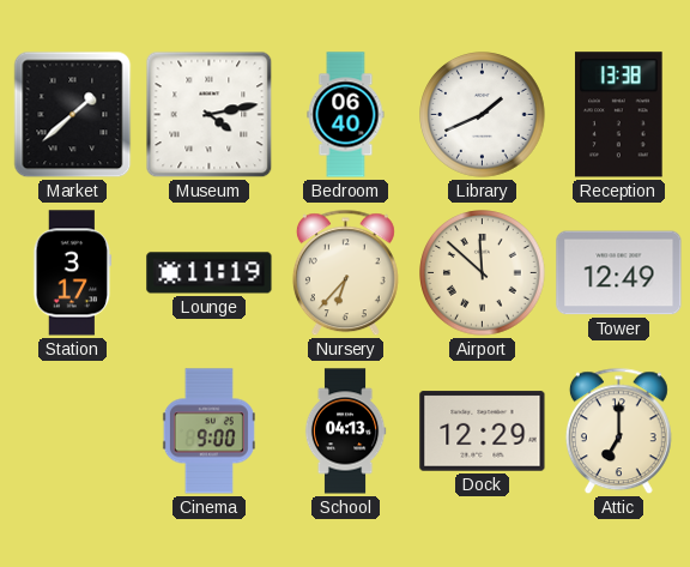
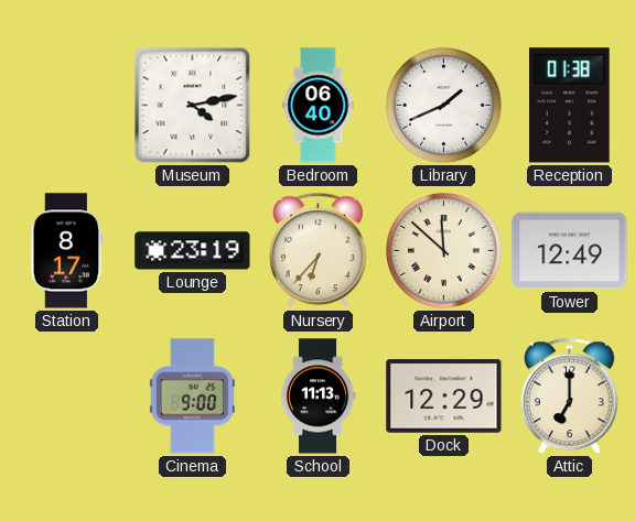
Market: 1:38 -> none
Reception: 13:38 -> 01:38
Station: 3:17 -> 8:17
Lounge: 11:19 -> 23:19
School: 04:13 -> 11:13
